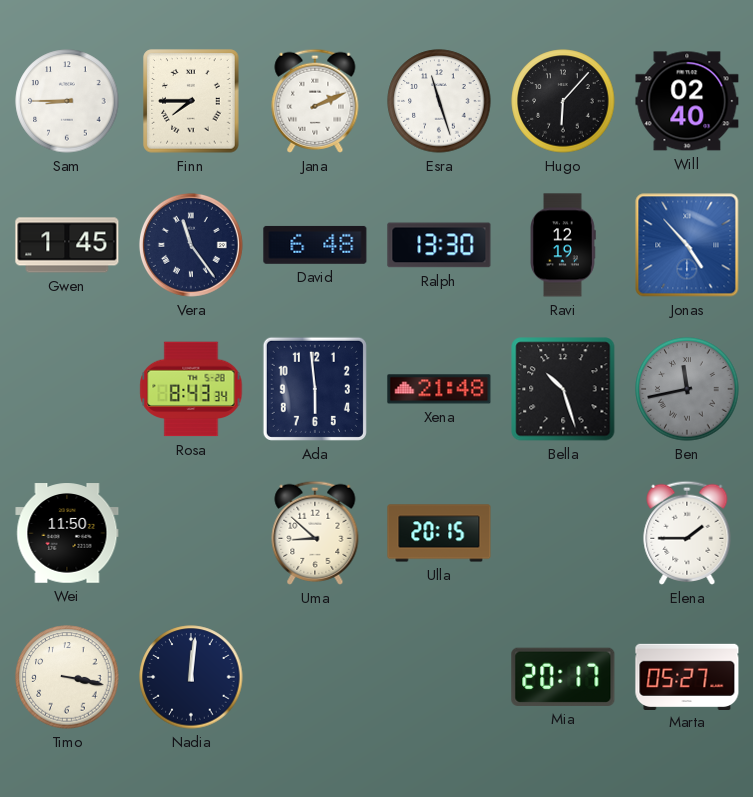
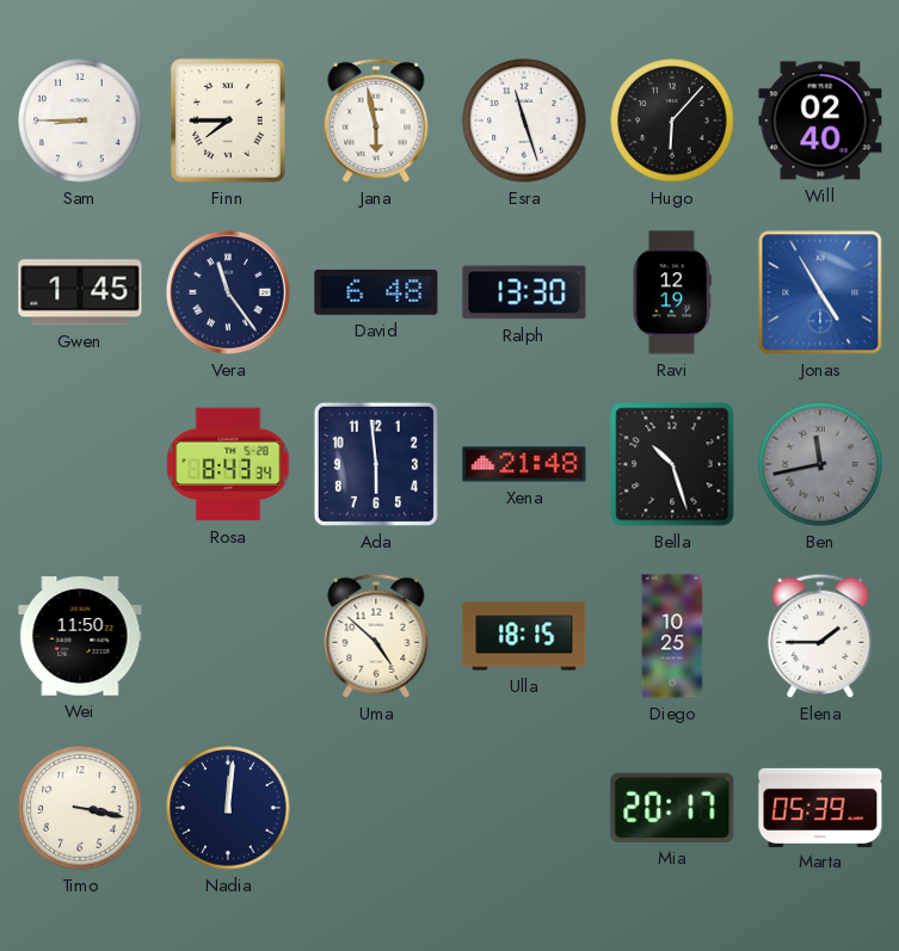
Jana: 2:11 -> 5:58
Jonas: 4:53 -> 4:55
Uma: 8:52 -> 4:52
Ulla: 20:15 -> 18:15
Diego: none -> 10:25
Marta: 05:27 -> 05:39
